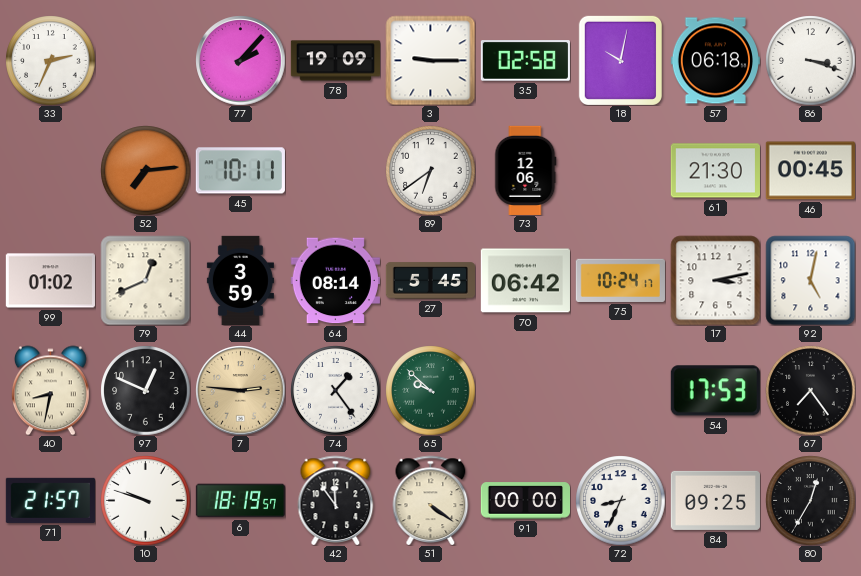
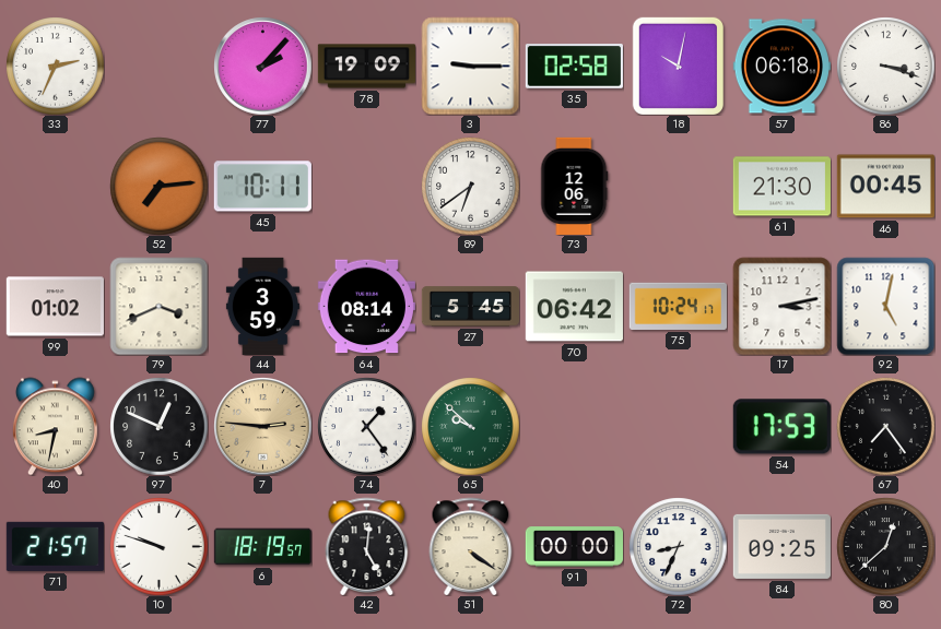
79: 12:41 -> 3:41
42: 11:54 -> 5:01
80: 12:35 -> 12:38
